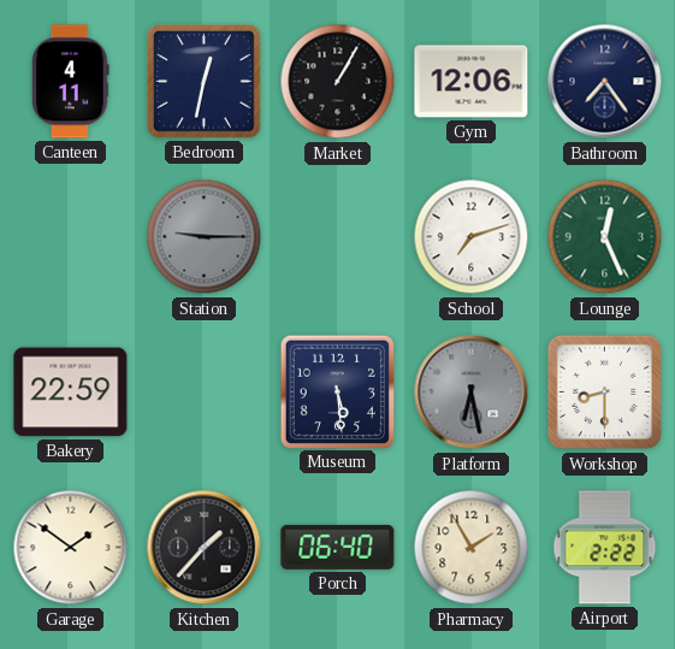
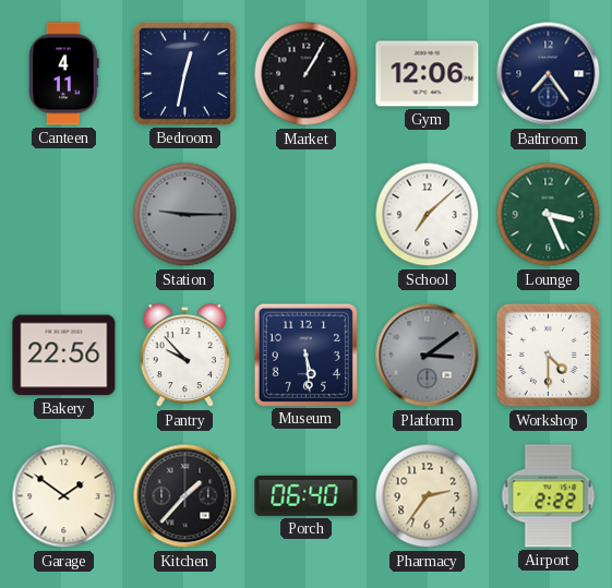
School: 7:12 -> 7:08
Lounge: 12:26 -> 3:26
Bakery: 22:59 -> 22:56
Pantry: none -> 9:53
Platform: 6:28 -> 3:09
Workshop: 8:30 -> 4:30
Pharmacy: 1:55 -> 2:36
